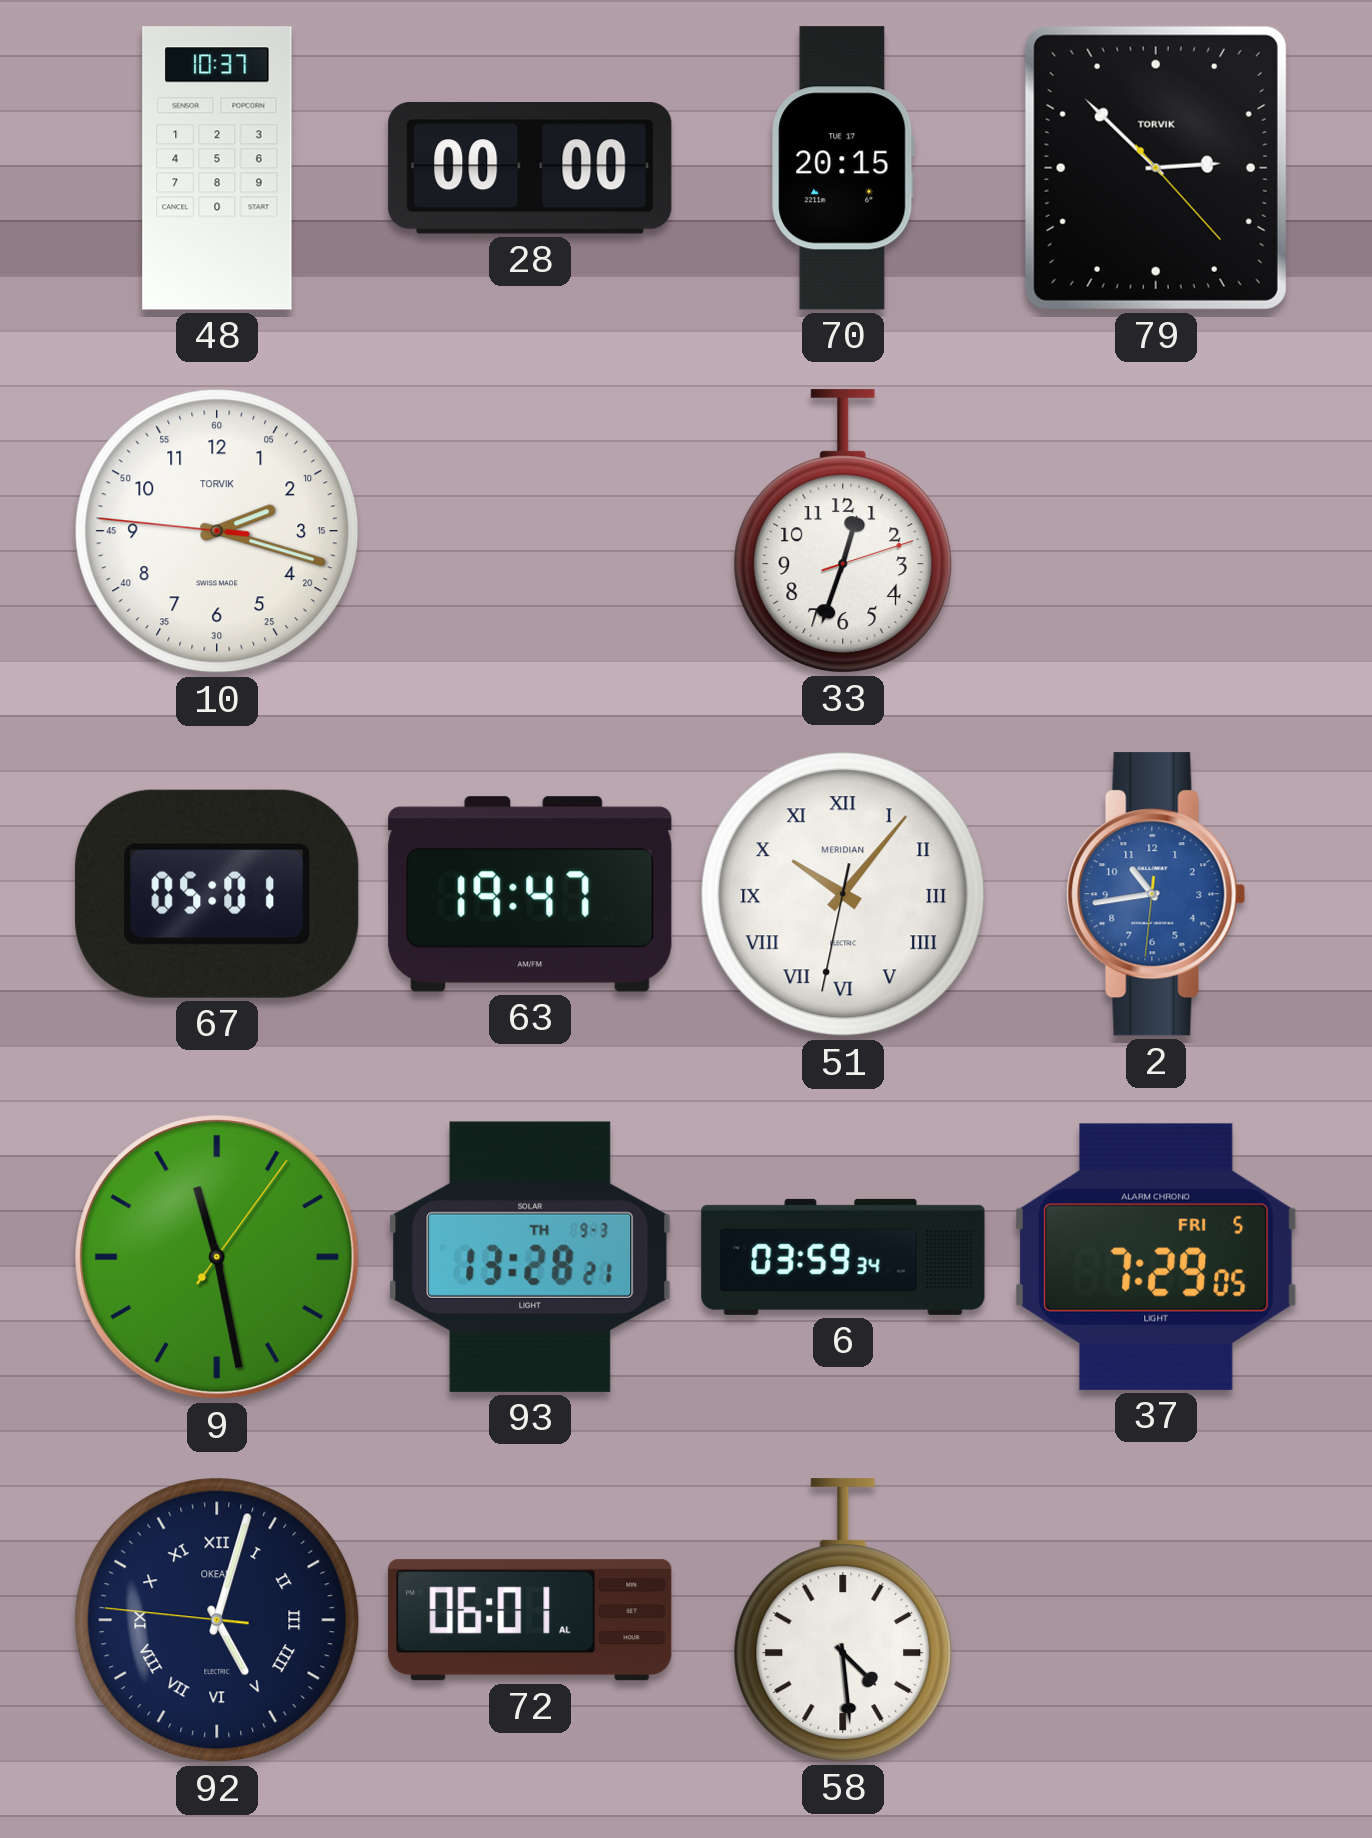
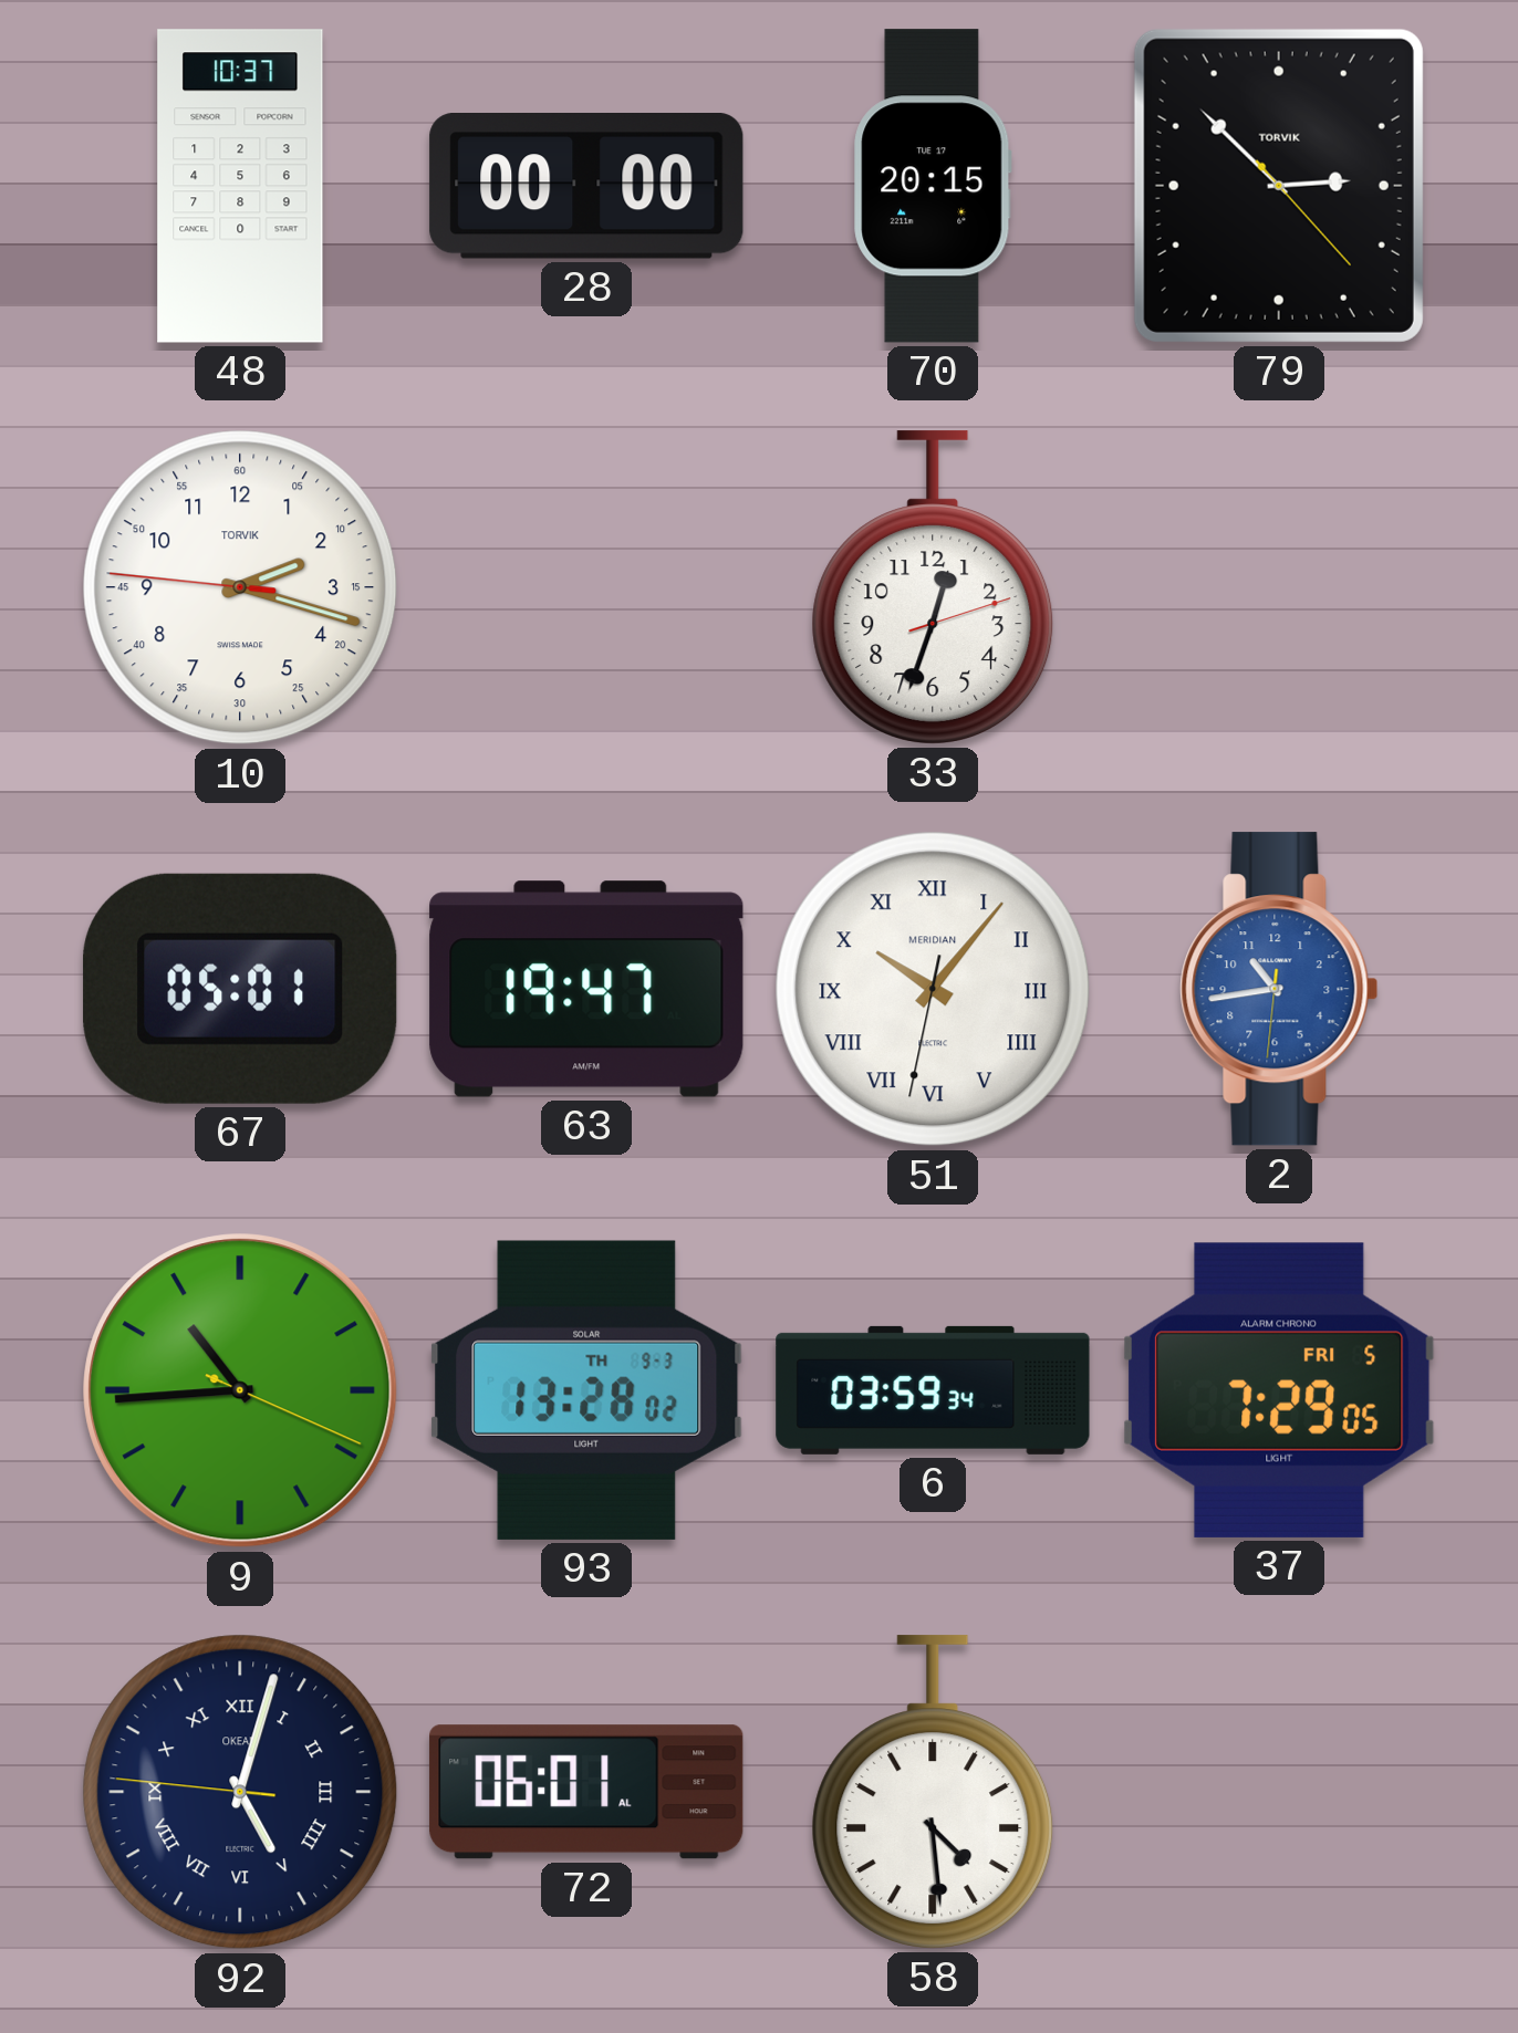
9: 11:28 -> 10:44
93: 13:28:21 -> 13:28:02
